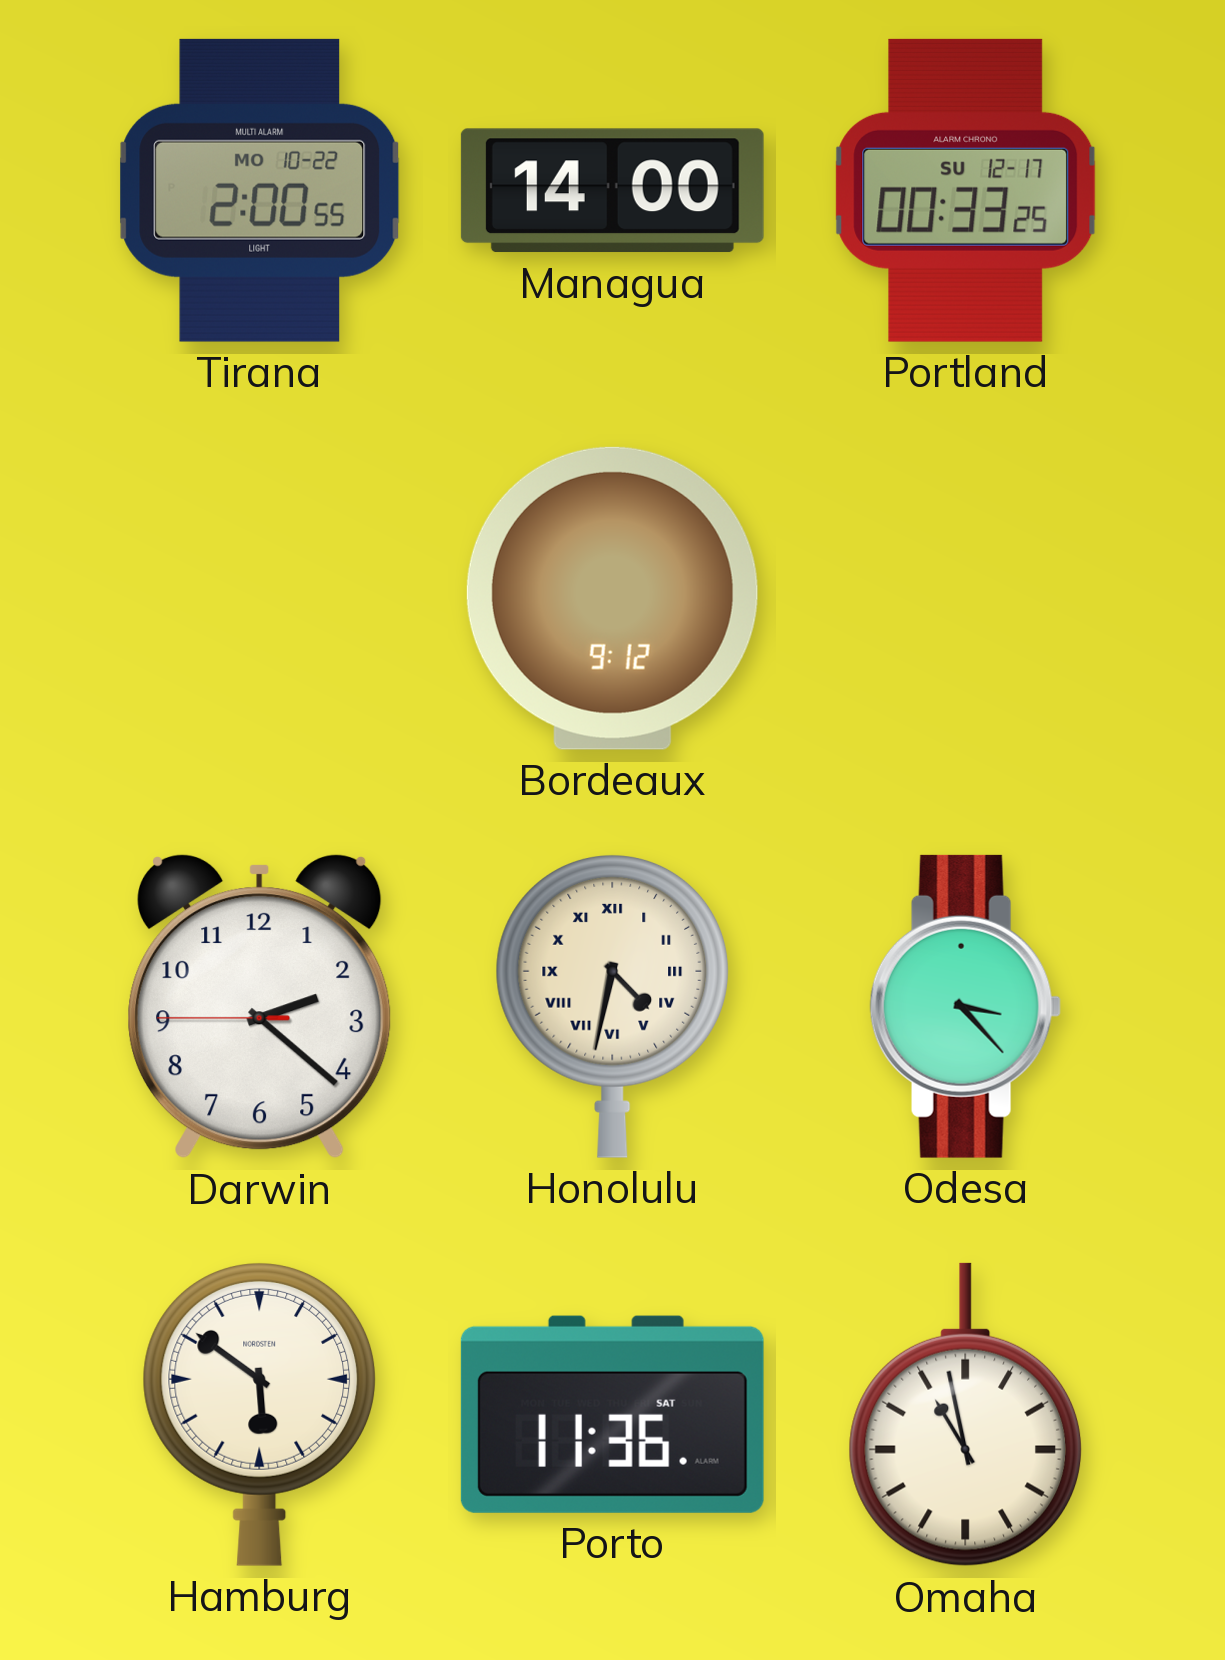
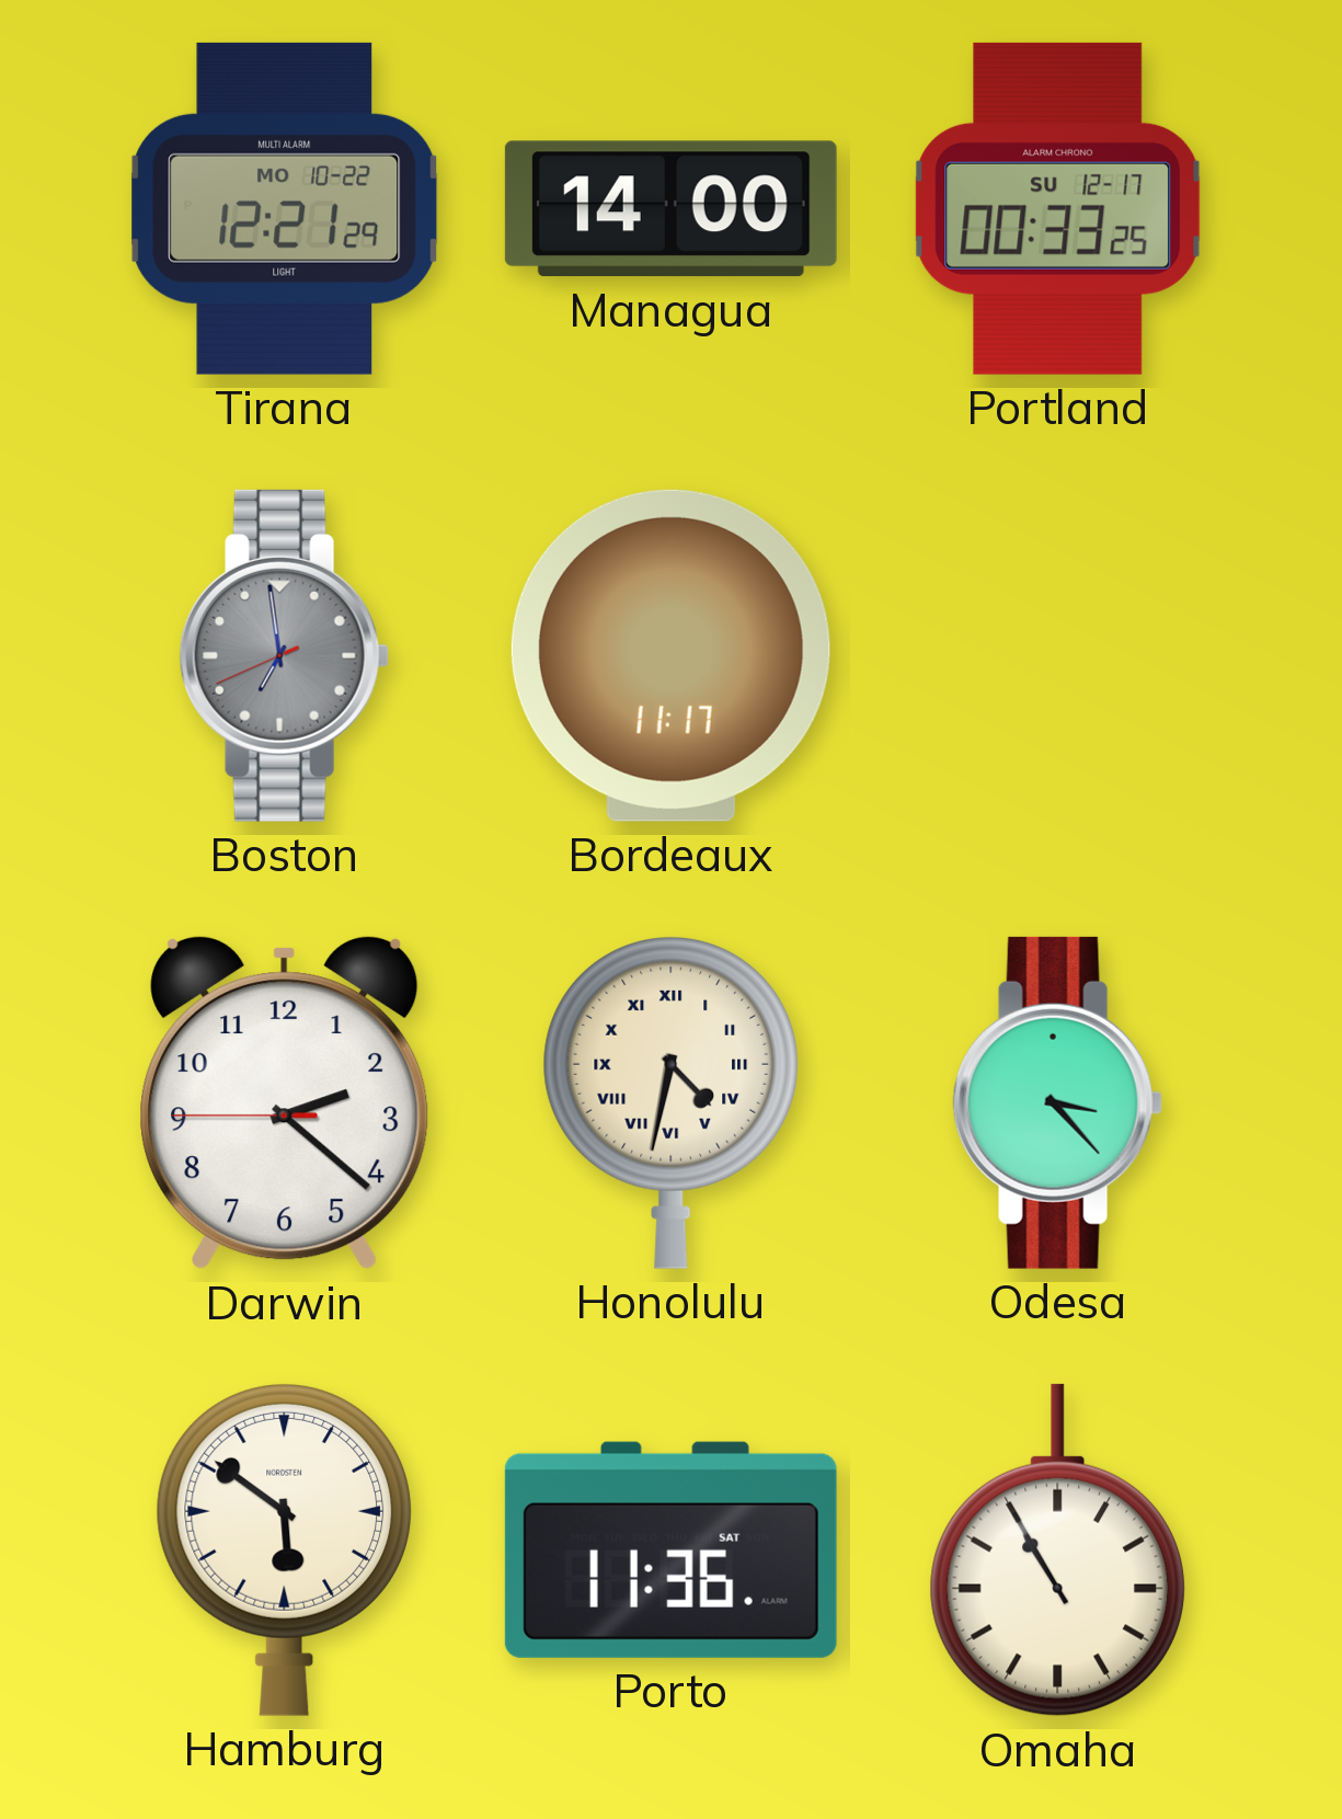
Tirana: 2:00 -> 12:21
Boston: none -> 6:58
Bordeaux: 9:12 -> 11:17
Omaha: 10:58 -> 10:55
